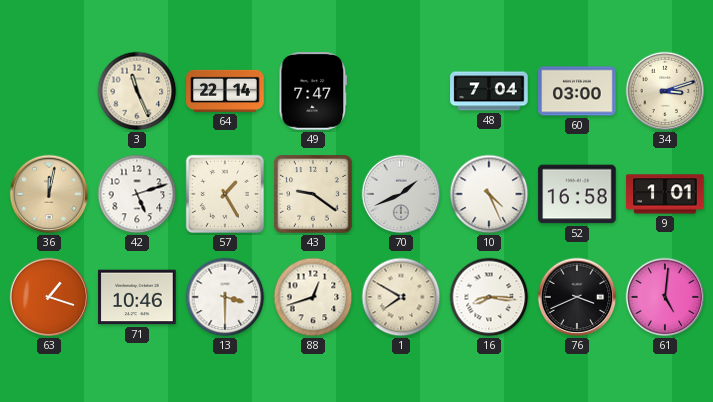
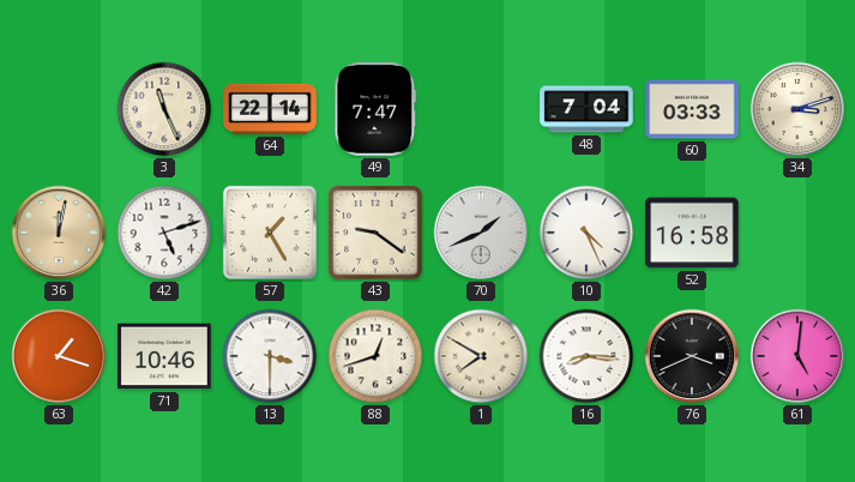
60: 03:00 -> 03:33
9: 1:01 -> none
